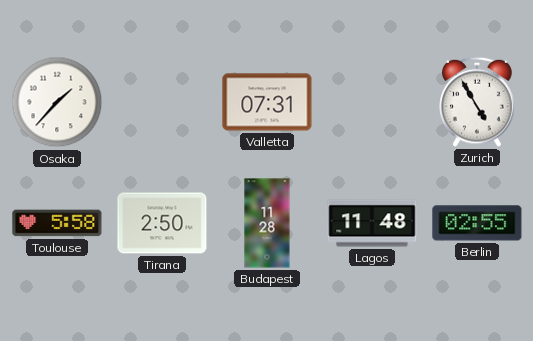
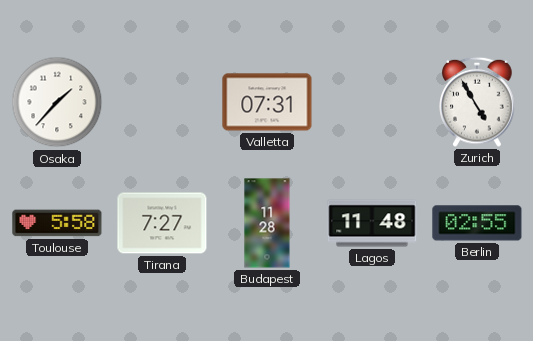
Tirana: 2:50 -> 7:27
